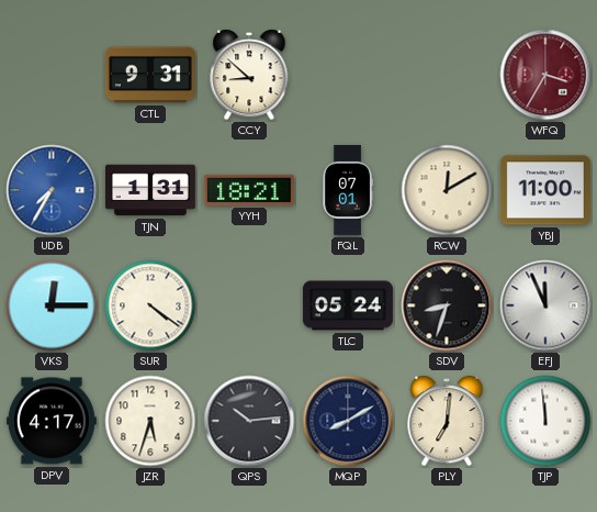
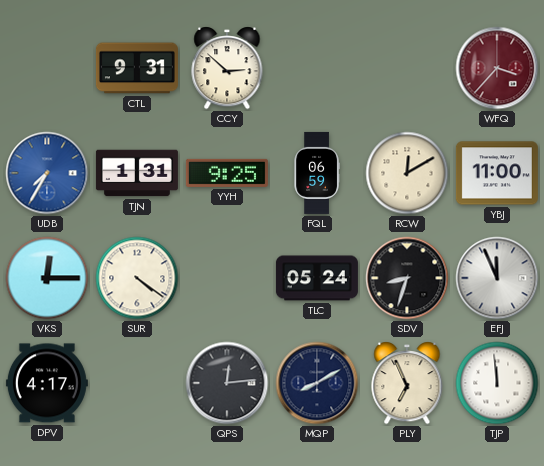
CCY: 8:52 -> 2:52
WFQ: 3:35 -> 3:37
YYH: 18:21 -> 9:25
FQL: 07:01 -> 06:59
JZR: 5:33 -> none
QPS: 10:14 -> 12:14
PLY: 7:01 -> 6:56
